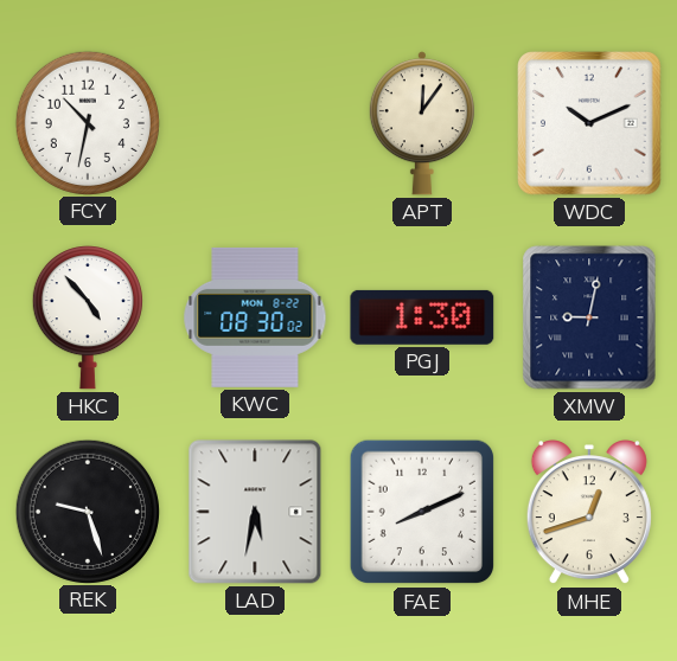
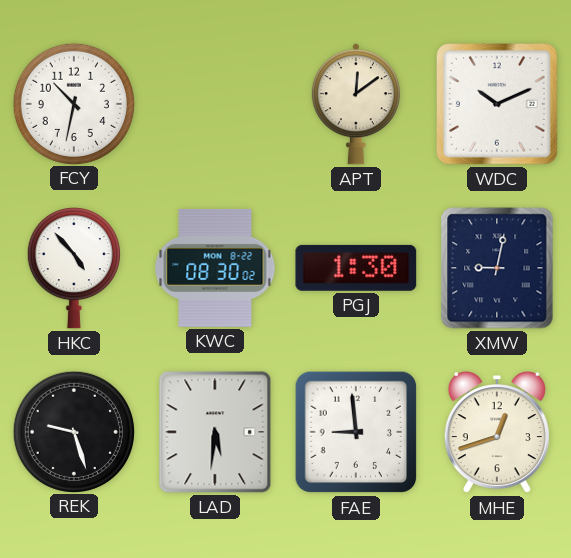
APT: 12:06 -> 12:09
LAD: 5:32 -> 5:31
FAE: 8:11 -> 8:59
